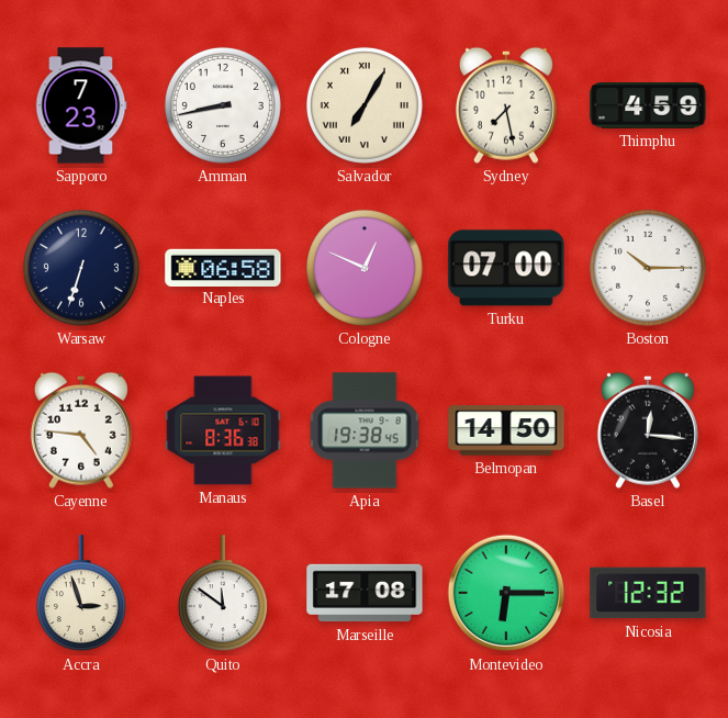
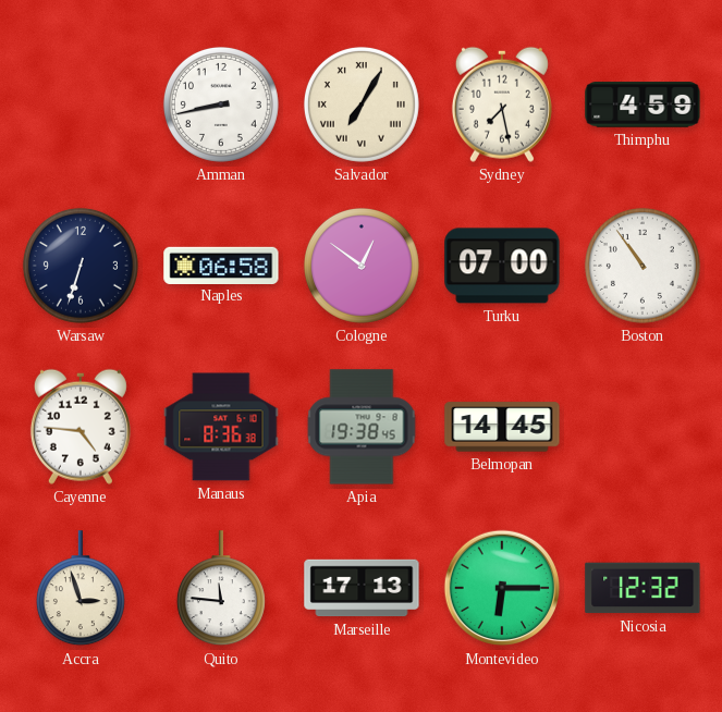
Sapporo: 7:23 -> none
Cologne: 12:49 -> 12:51
Boston: 10:15 -> 10:54
Belmopan: 14:50 -> 14:45
Basel: 12:16 -> none
Quito: 11:51 -> 11:46
Marseille: 17:08 -> 17:13
